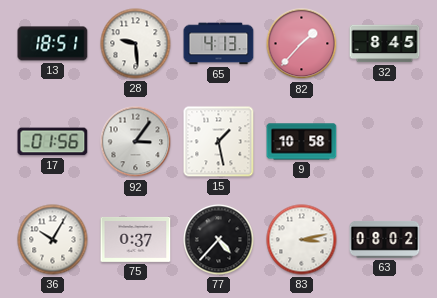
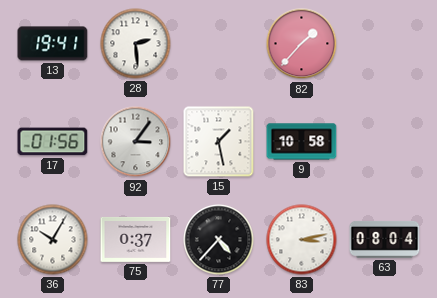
13: 18:51 -> 19:41
28: 9:29 -> 2:29
65: 4:13 -> none
32: 8:45 -> none
63: 08:02 -> 08:04
